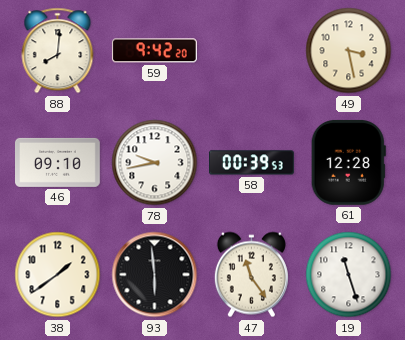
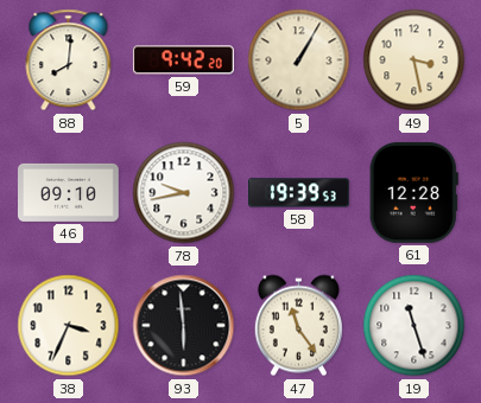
5: none -> 1:05
58: 00:39 -> 19:39
38: 1:39 -> 3:34
